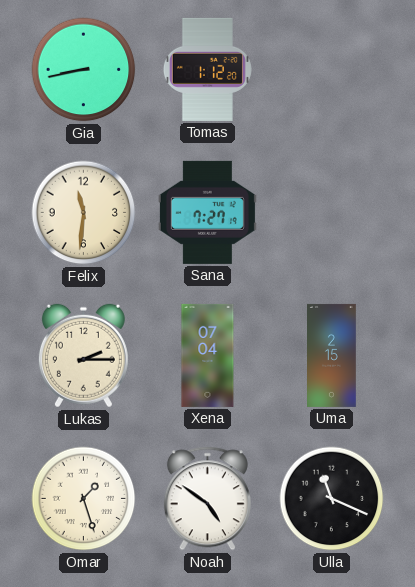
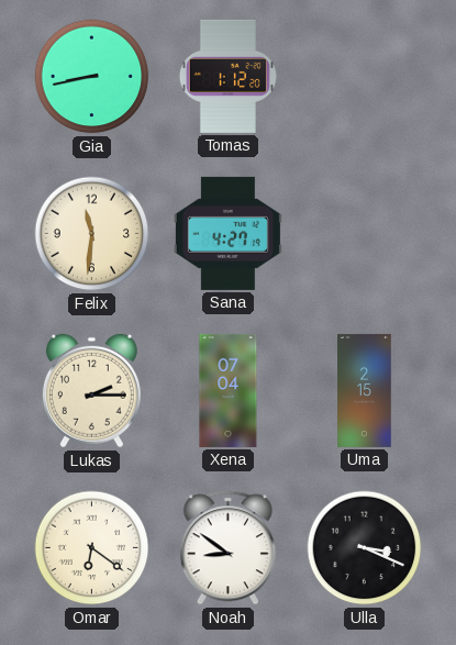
Sana: 7:27 -> 4:27
Omar: 1:27 -> 6:21
Noah: 4:51 -> 8:51
Ulla: 11:19 -> 3:19
